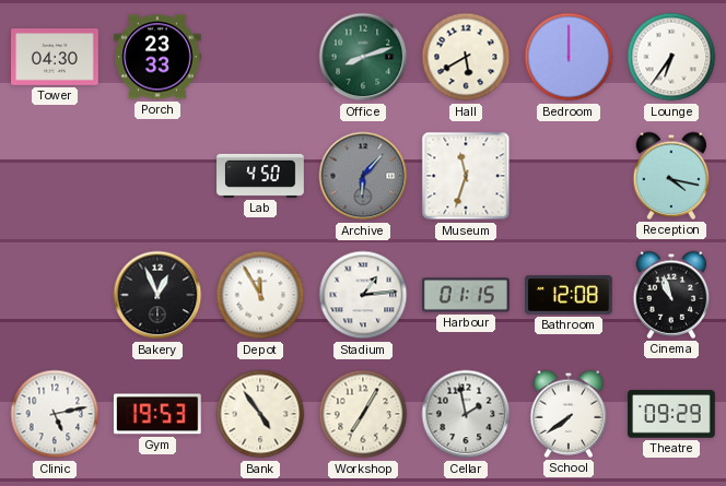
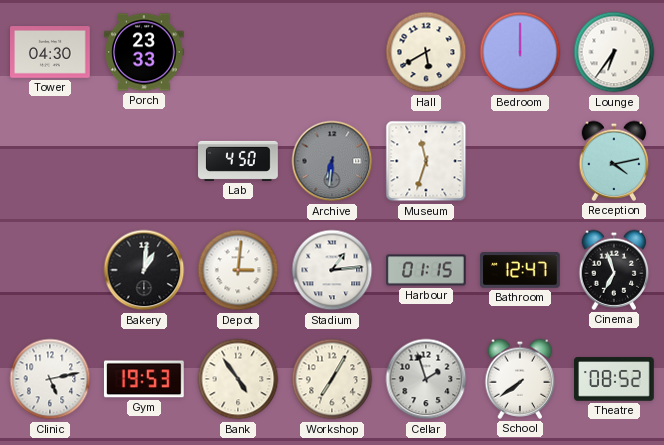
Office: 8:12 -> none
Archive: 6:07 -> 6:31
Reception: 4:17 -> 4:13
Bakery: 12:56 -> 1:01
Depot: 11:55 -> 3:01
Bathroom: 12:08 -> 12:47
Cinema: 10:57 -> 6:57
Cellar: 1:58 -> 1:57
Theatre: 09:29 -> 08:52
